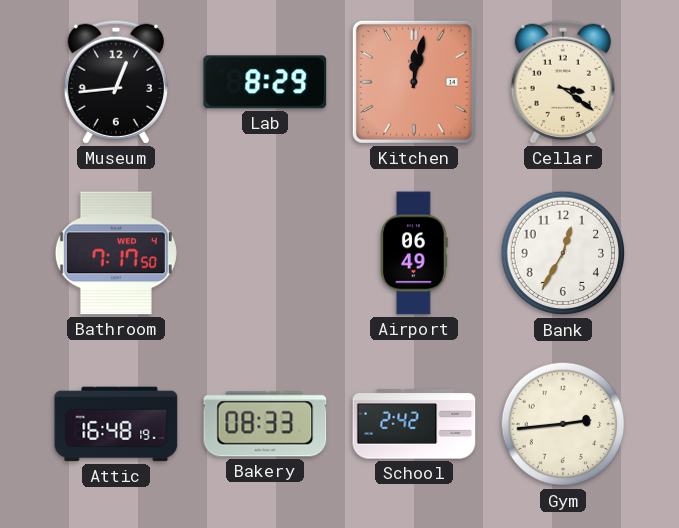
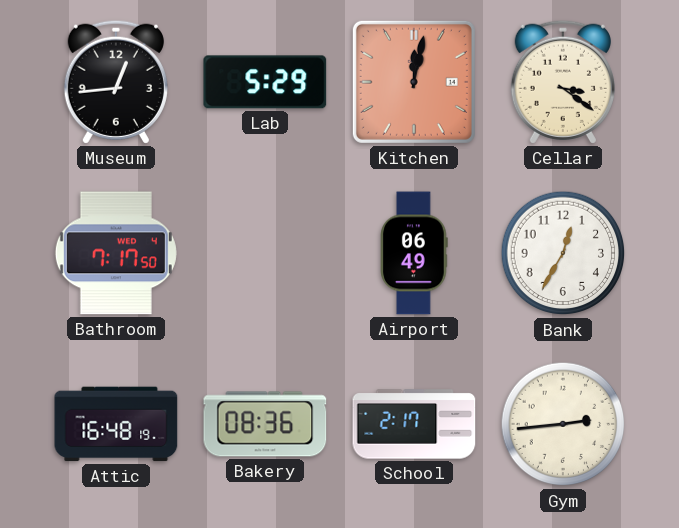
Lab: 8:29 -> 5:29
Bakery: 08:33 -> 08:36
School: 2:42 -> 2:17
